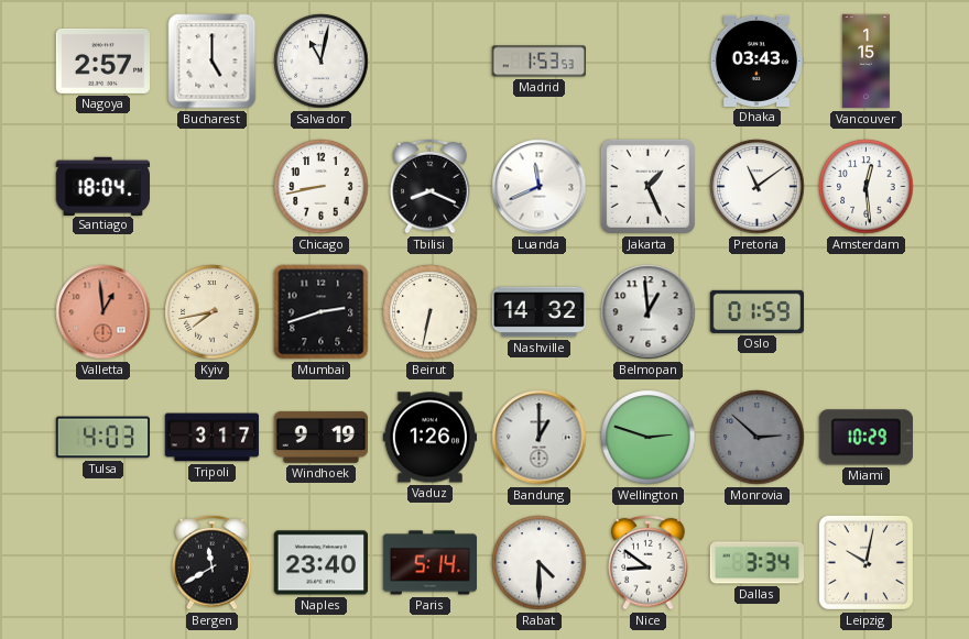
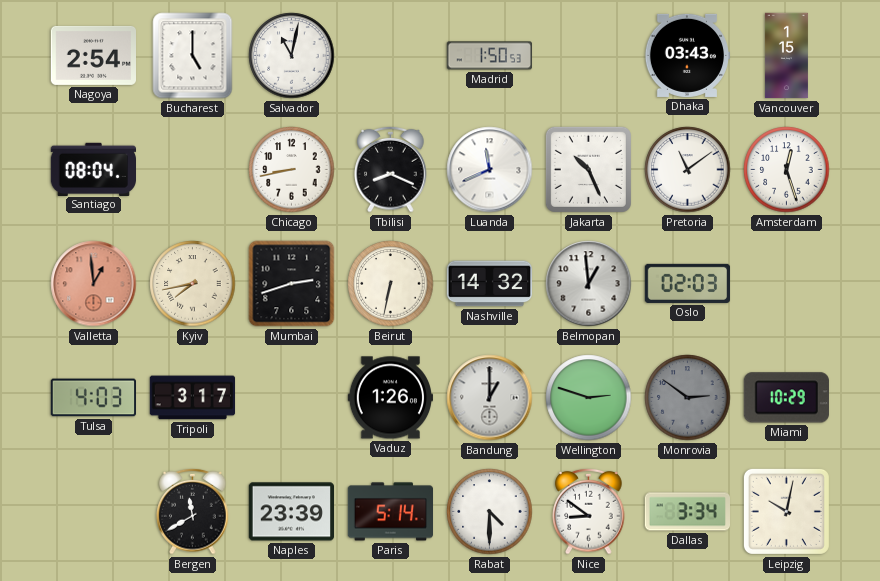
Nagoya: 2:57 -> 2:54
Madrid: 1:53 -> 1:50
Santiago: 18:04 -> 08:04
Jakarta: 1:26 -> 10:26
Amsterdam: 12:29 -> 12:27
Oslo: 01:59 -> 02:03
Windhoek: 9:19 -> none
Monrovia: 2:52 -> 2:51
Naples: 23:40 -> 23:39
